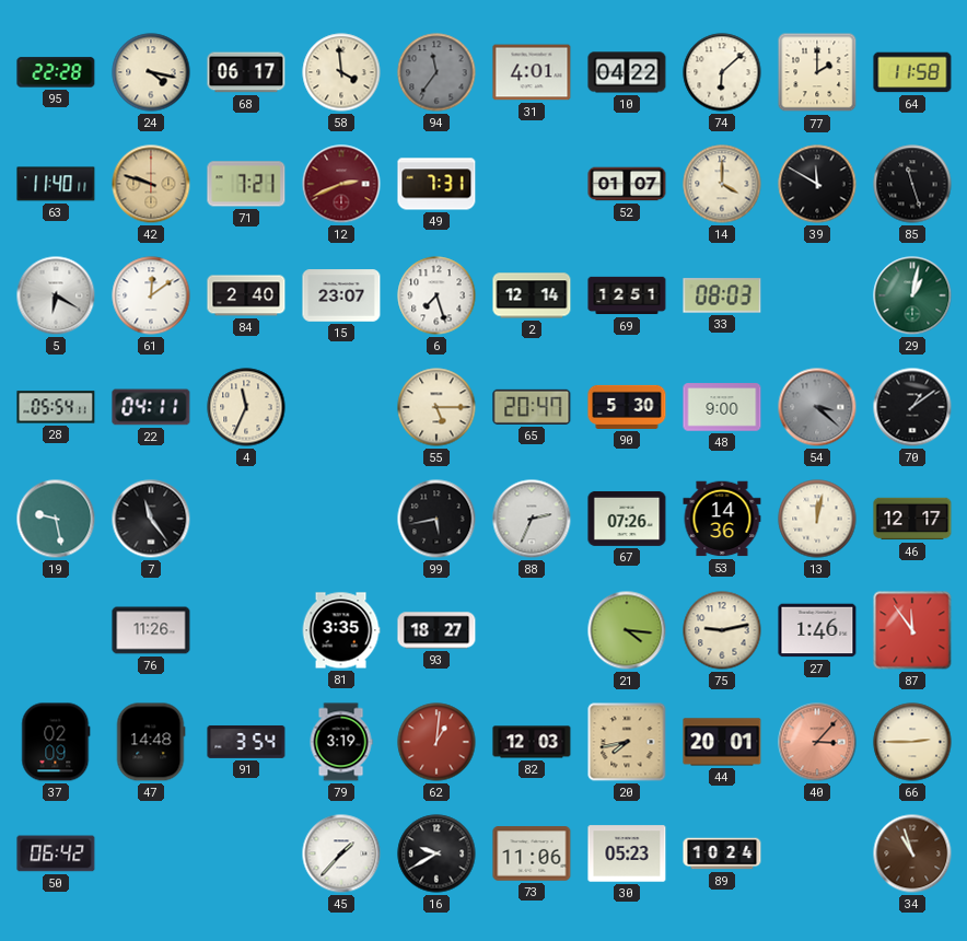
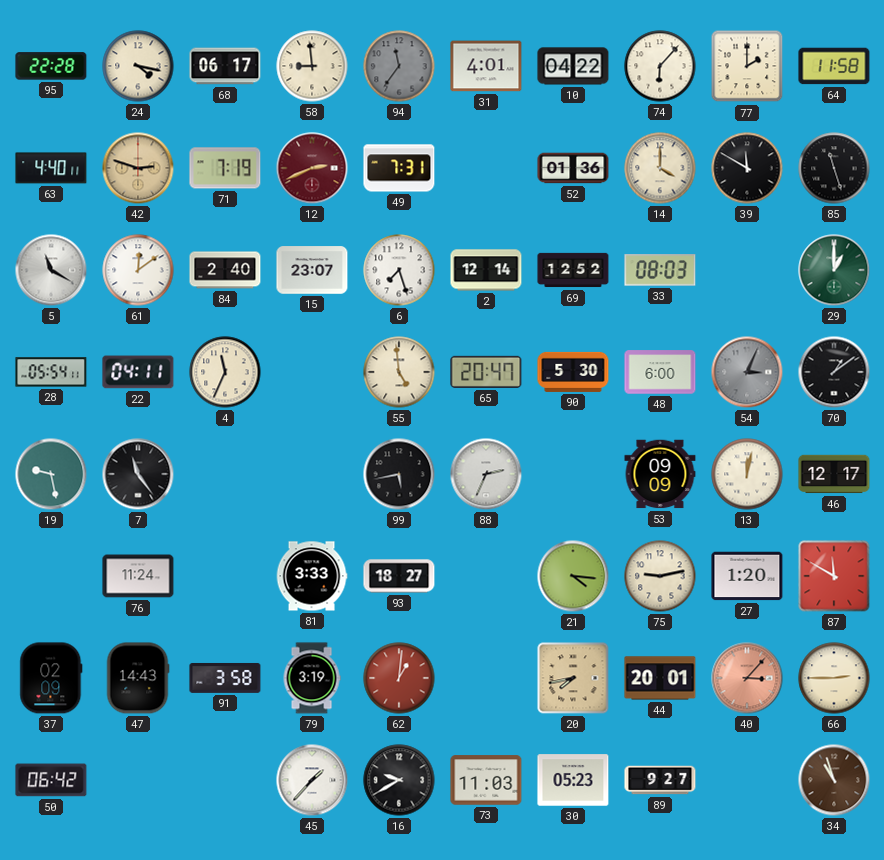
58: 3:59 -> 8:59
74: 6:08 -> 6:07
63: 11:40 -> 4:40
42: 9:48 -> 2:48
71: 7:21 -> 7:19
52: 01:07 -> 01:36
5: 6:20 -> 11:20
69: 12:51 -> 12:52
29: 1:02 -> 1:00
55: 5:15 -> 4:59
48: 9:00 -> 6:00
54: 3:22 -> 3:04
67: 07:26 -> none
53: 14:36 -> 09:09
76: 11:26 -> 11:24
81: 3:35 -> 3:33
27: 1:46 -> 1:20
87: 11:54 -> 11:50
47: 14:48 -> 14:43
91: 3:54 -> 3:58
82: 12:03 -> none
73: 11:06 -> 11:03
89: 10:24 -> 9:27
